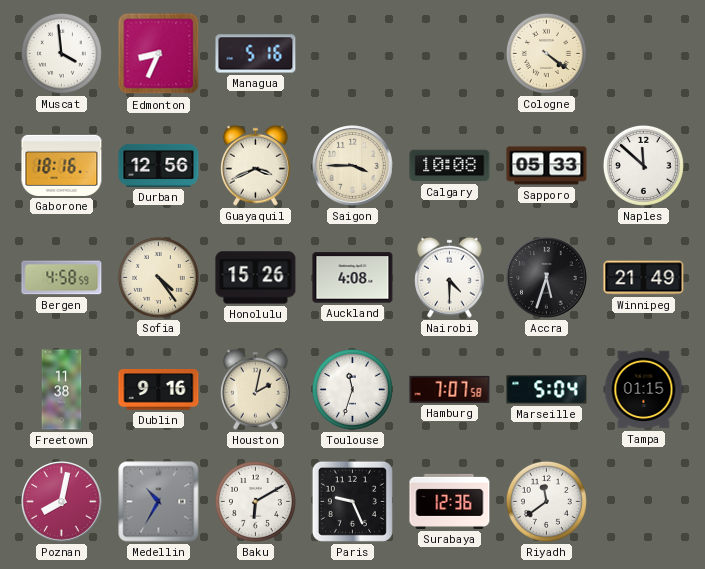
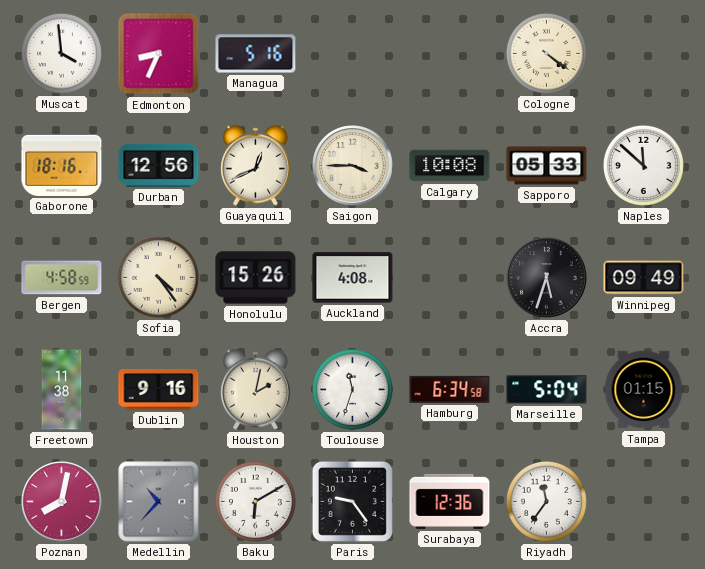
Guayaquil: 3:41 -> 12:41
Nairobi: 4:30 -> none
Winnipeg: 21:49 -> 09:49
Hamburg: 7:07 -> 6:34
Medellin: 10:35 -> 10:37
Paris: 9:26 -> 9:24
Riyadh: 11:39 -> 11:36
